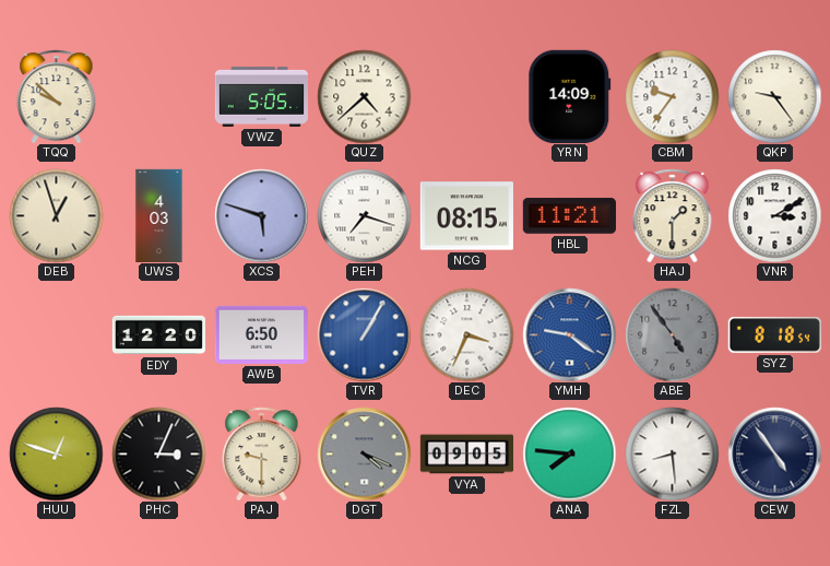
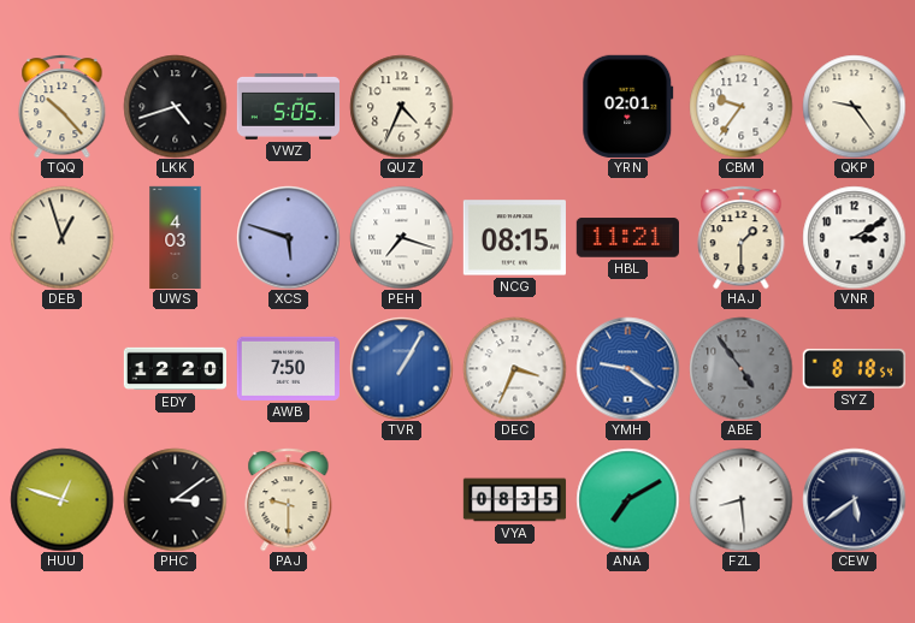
TQQ: 9:52 -> 10:23
LKK: none -> 4:42
QUZ: 4:38 -> 4:34
YRN: 14:09 -> 02:01
AWB: 6:50 -> 7:50
PHC: 3:04 -> 3:09
DGT: 4:19 -> none
VYA: 09:05 -> 08:35
ANA: 7:46 -> 7:10
CEW: 4:54 -> 5:39
